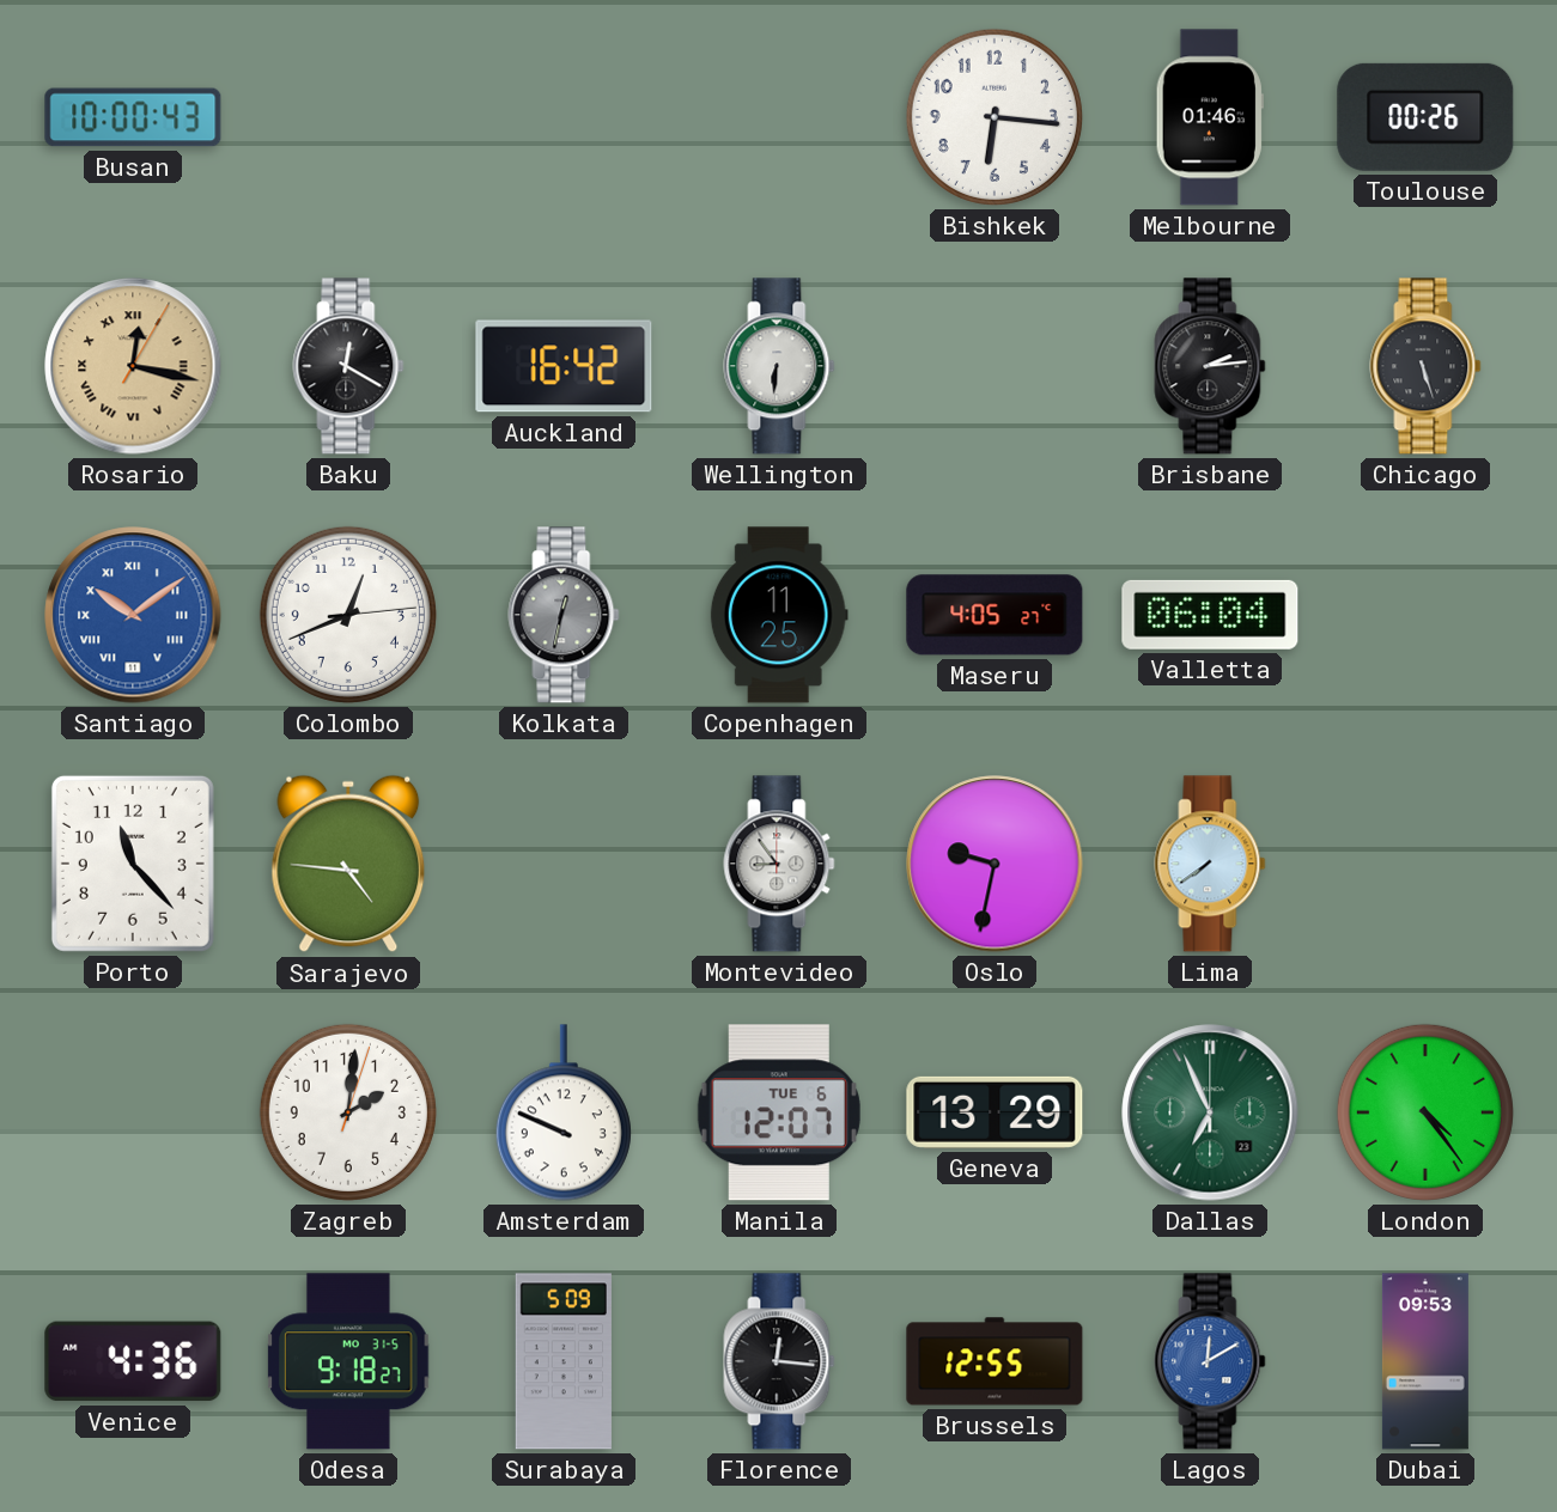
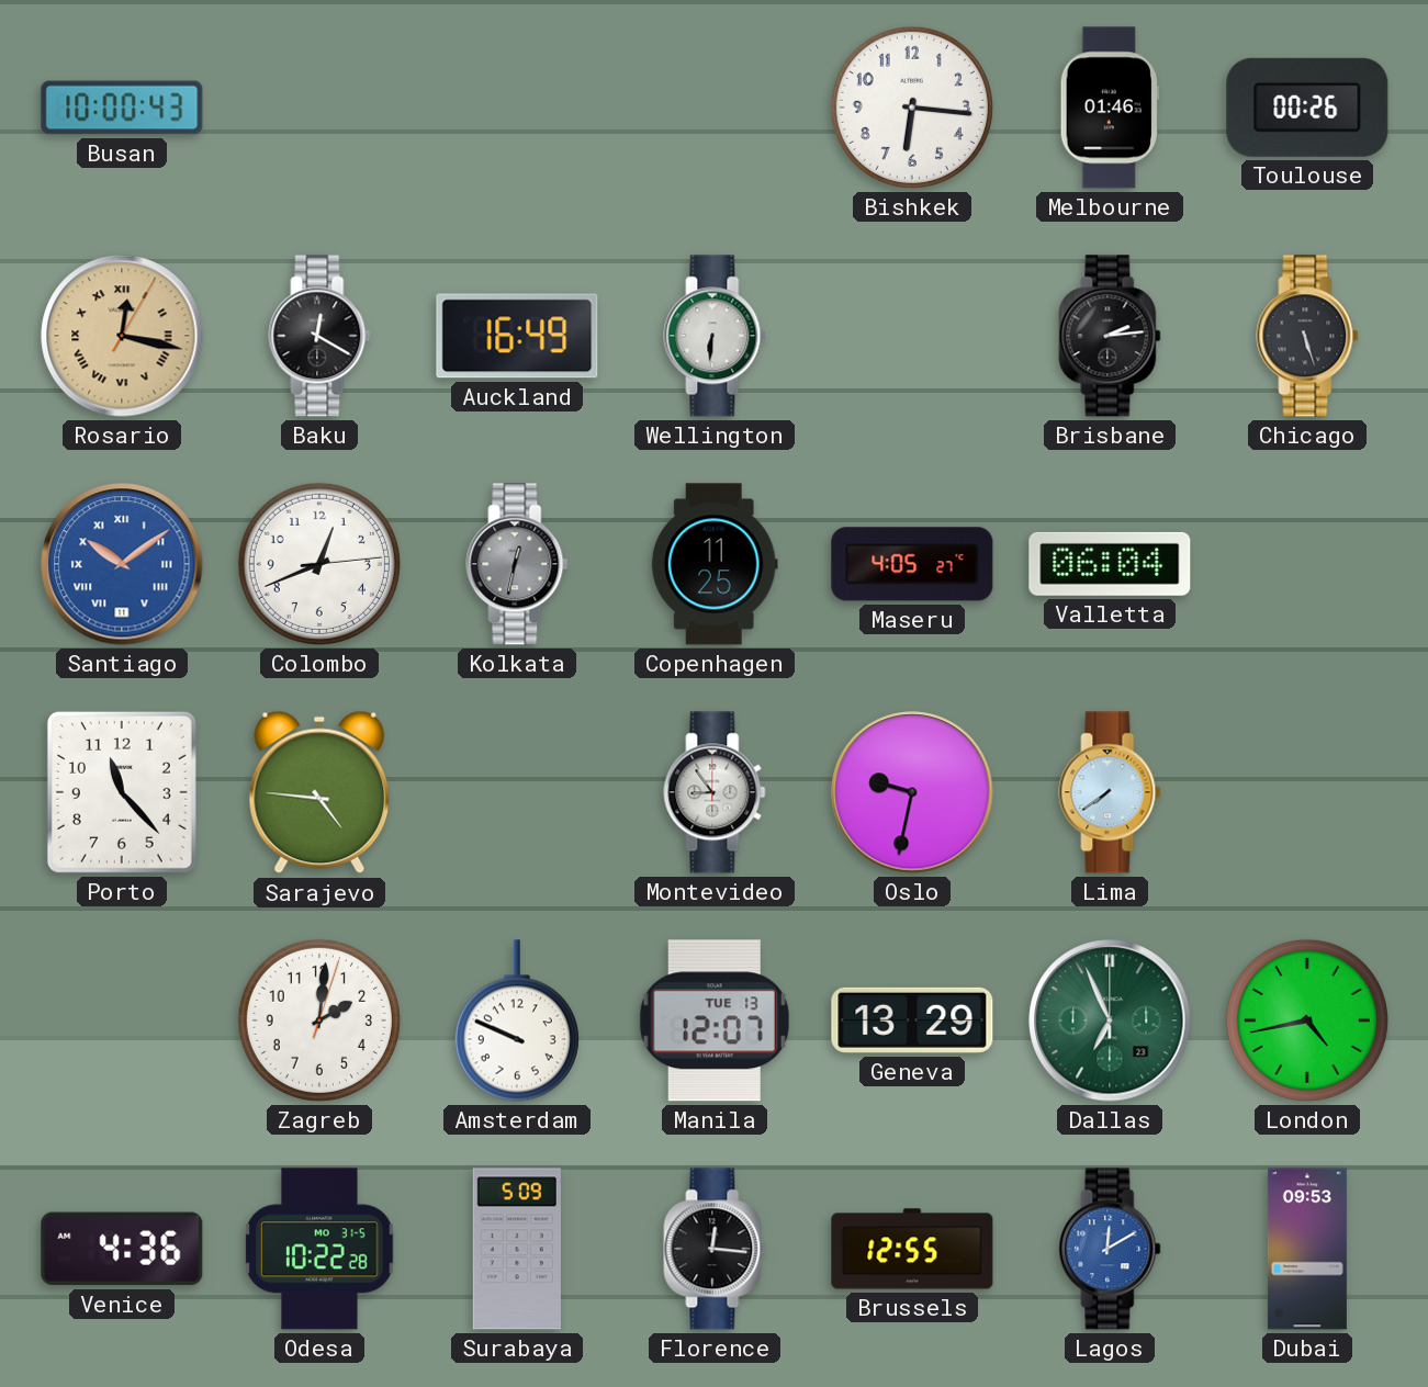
Auckland: 16:42 -> 16:49
Manila date: TUE 6 -> TUE 13
London: 4:24 -> 4:43
Odesa: 9:18 -> 10:22
